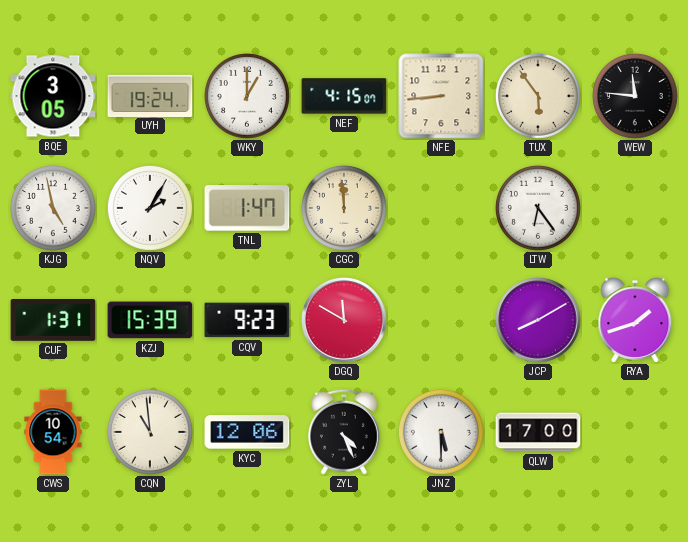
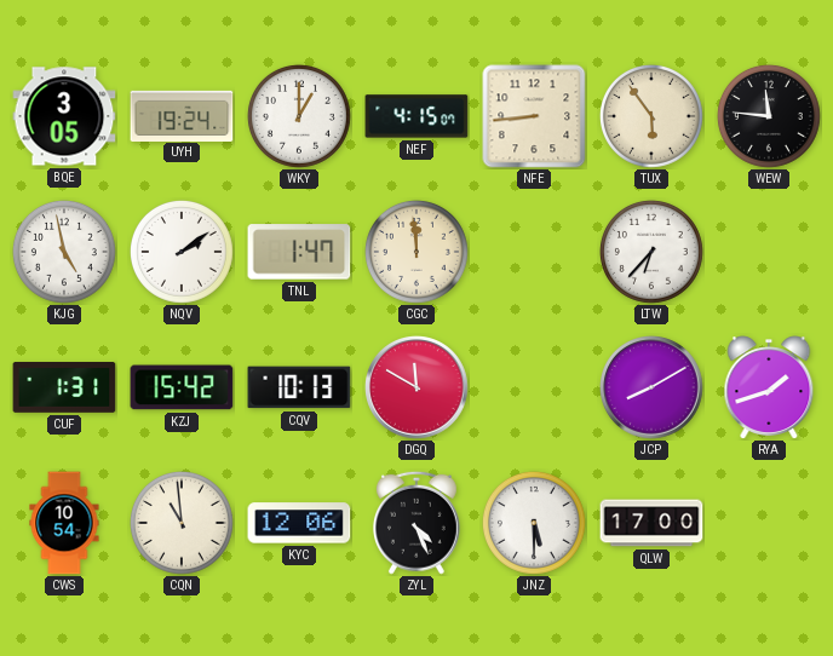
NQV: 2:05 -> 2:09
LTW: 6:24 -> 6:37
KZJ: 15:39 -> 15:42
CQV: 9:23 -> 10:13
